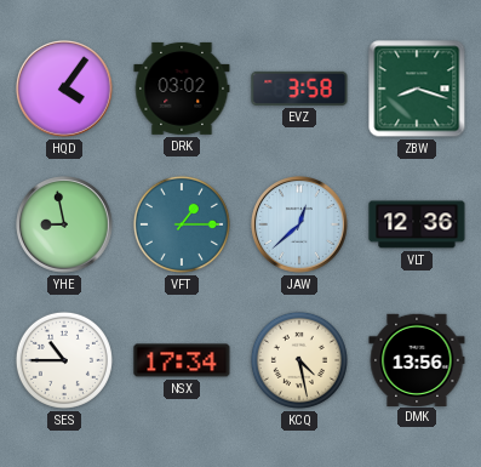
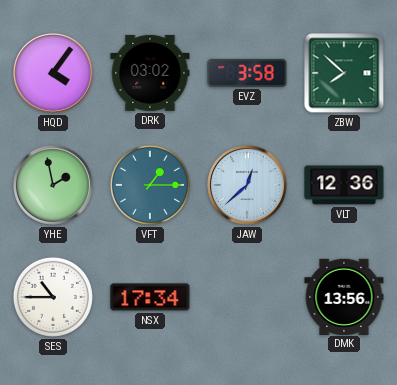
ZBW: 8:18 -> 7:52
YHE: 8:58 -> 1:58
KCQ: 4:28 -> none
